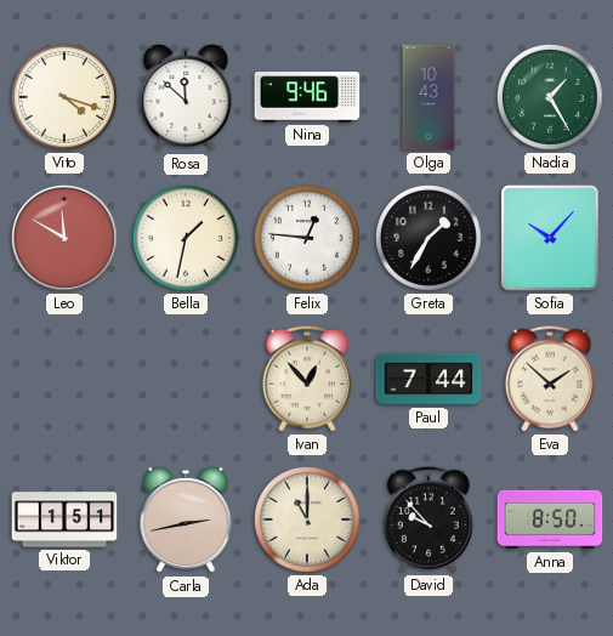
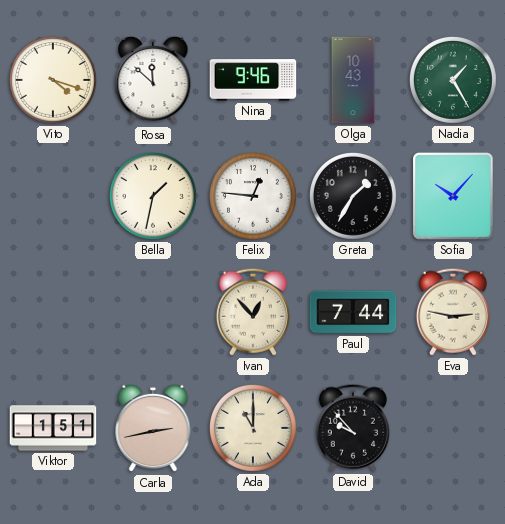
Leo: 11:50 -> none
Eva: 1:52 -> 2:47
Anna: 8:50 -> none
